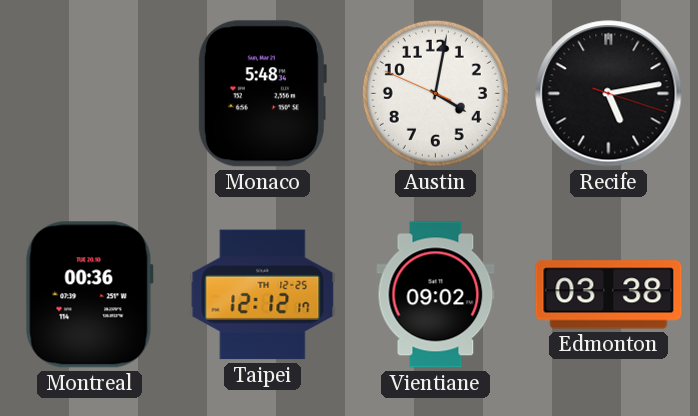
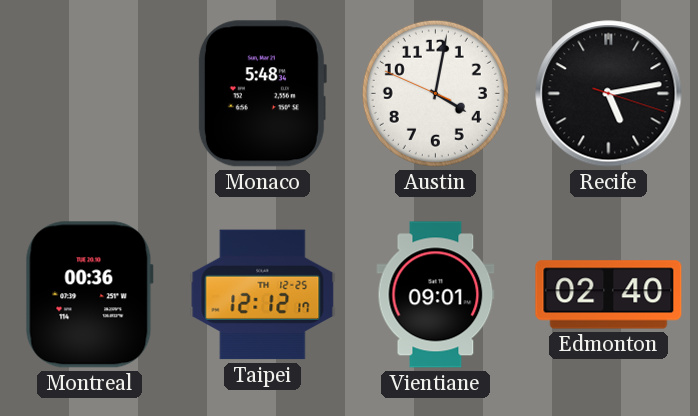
Vientiane: 09:02 -> 09:01
Edmonton: 03:38 -> 02:40
